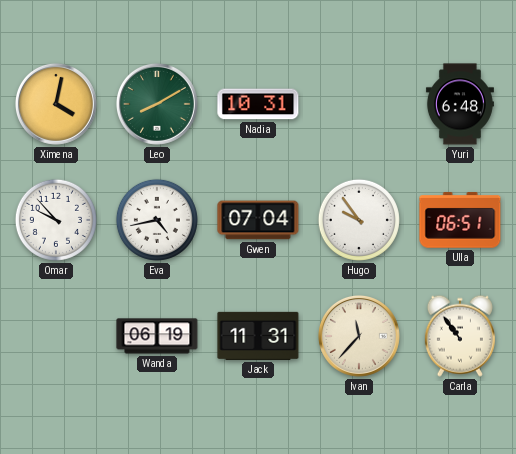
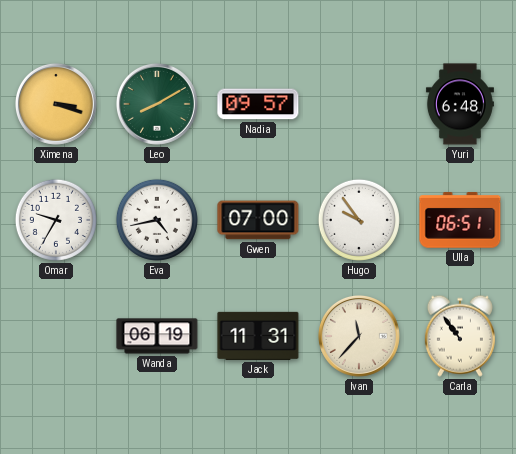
Ximena: 4:02 -> 3:18
Nadia: 10:31 -> 09:57
Omar: 9:53 -> 9:35
Gwen: 07:04 -> 07:00
